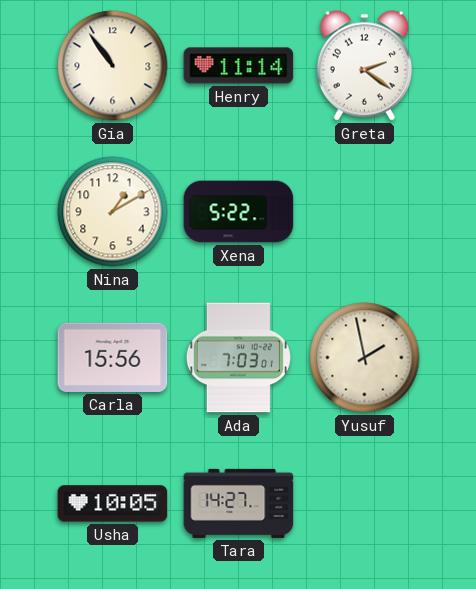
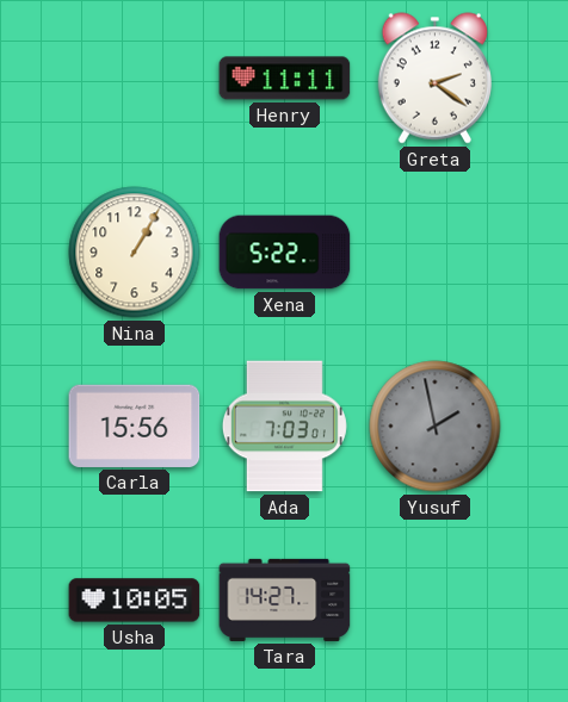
Gia: 10:54 -> none
Henry: 11:14 -> 11:11
Nina: 1:10 -> 1:05
Yusuf dial: cream -> grey
